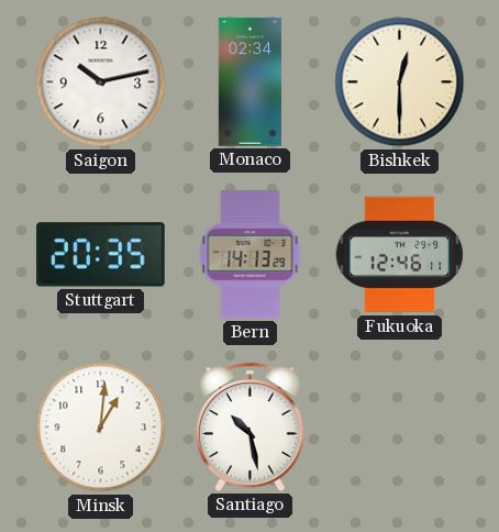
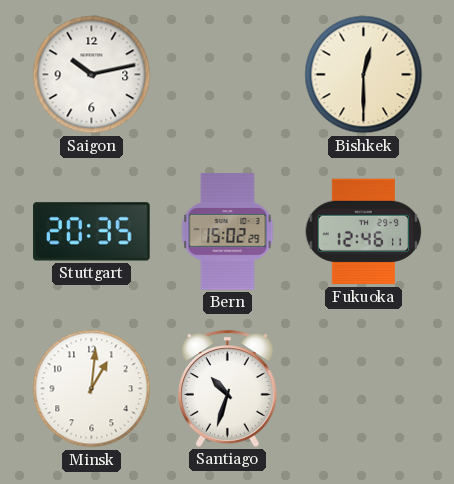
Monaco: 02:34 -> none
Bern: 14:13 -> 15:02
Santiago: 10:28 -> 10:33
